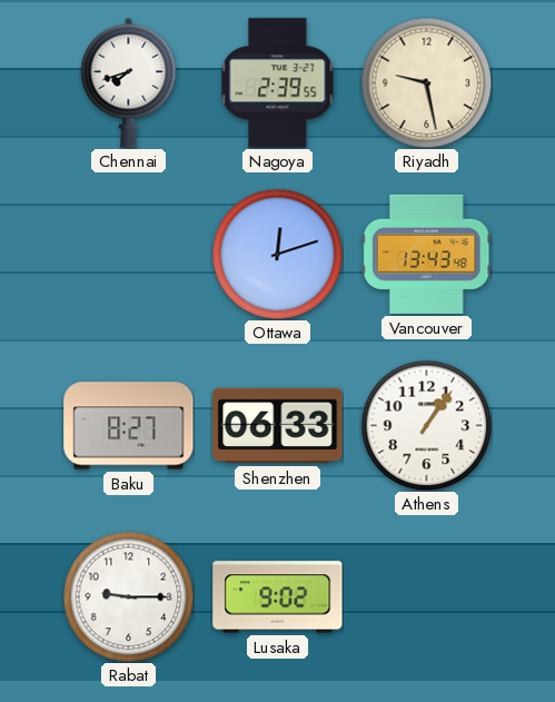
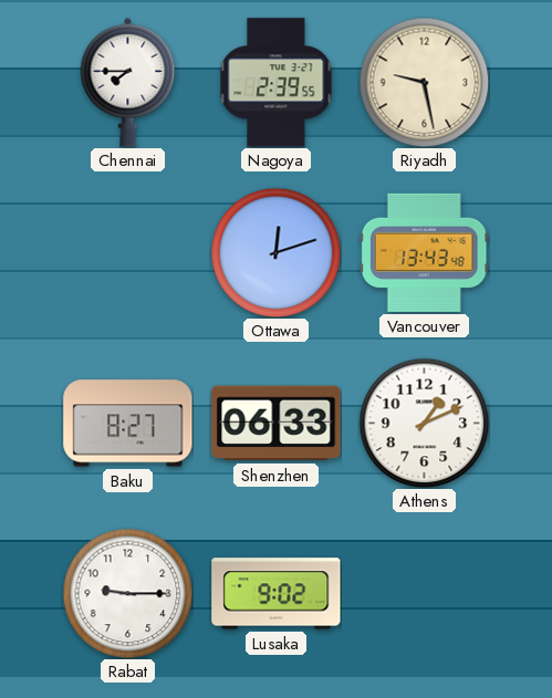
Chennai: 7:42 -> 7:45
Athens: 1:06 -> 1:11
